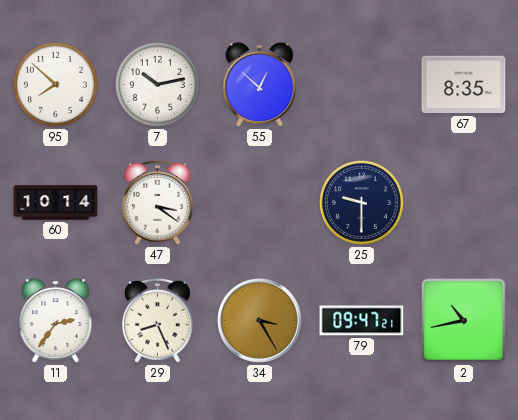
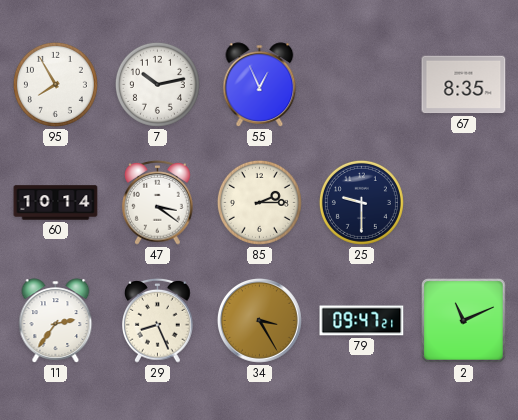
95: 7:52 -> 7:55
55: 12:52 -> 12:56
85: none -> 2:15
2: 10:43 -> 11:11
